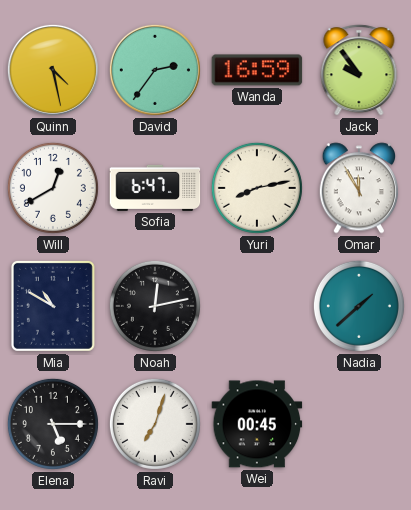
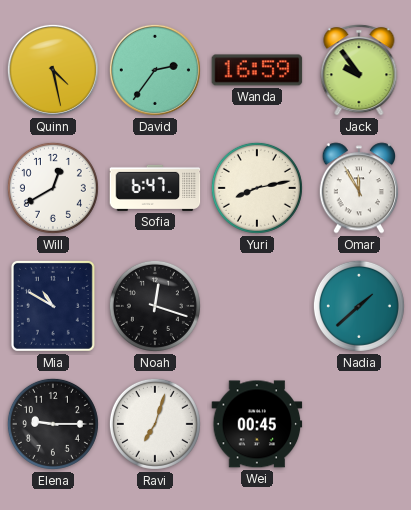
Noah: 12:13 -> 12:18
Elena: 5:15 -> 9:15
